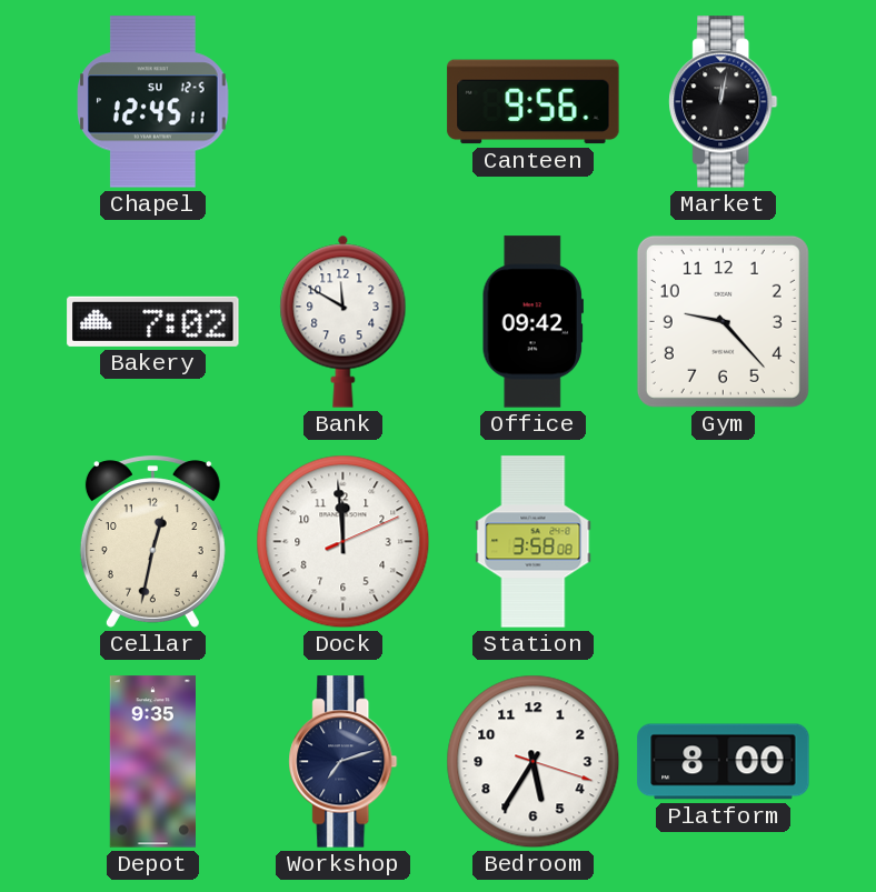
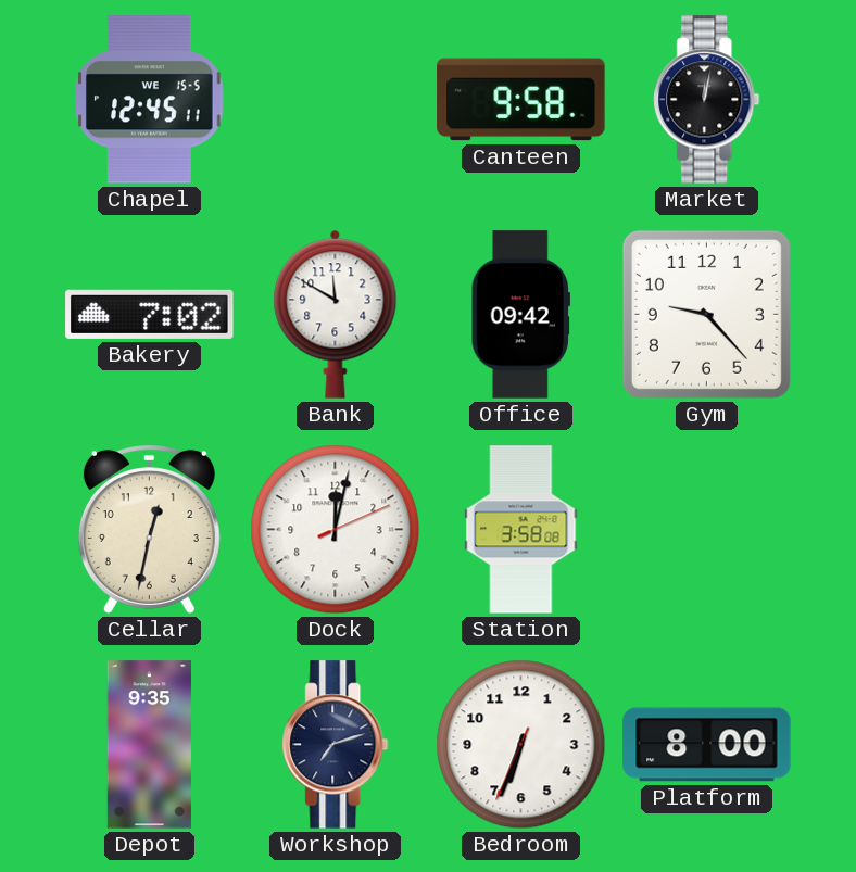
Chapel date: SU 12-5 -> WE 15-5
Canteen: 9:56 -> 9:58
Dock: 11:59 -> 12:02
Bedroom: 5:35 -> 6:33
